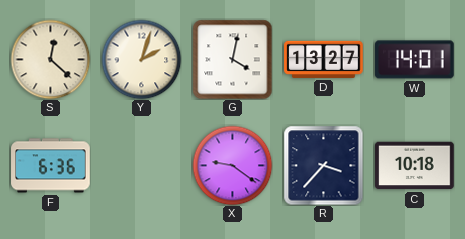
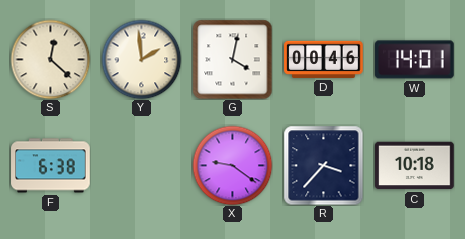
Y: 2:03 -> 1:59
D: 13:27 -> 00:46
F: 6:36 -> 6:38
